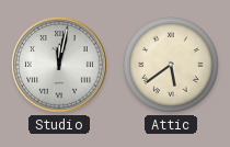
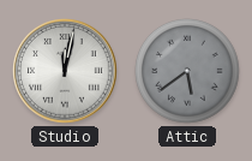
Attic dial: cream -> grey
